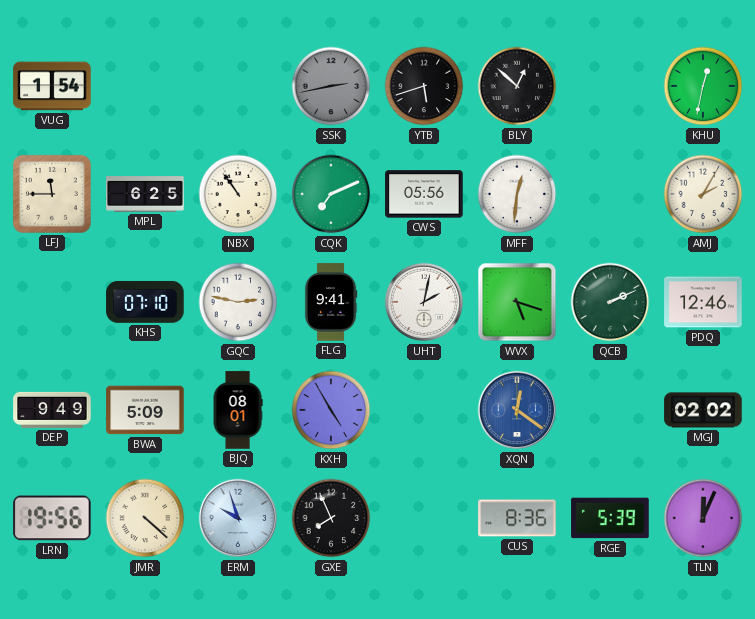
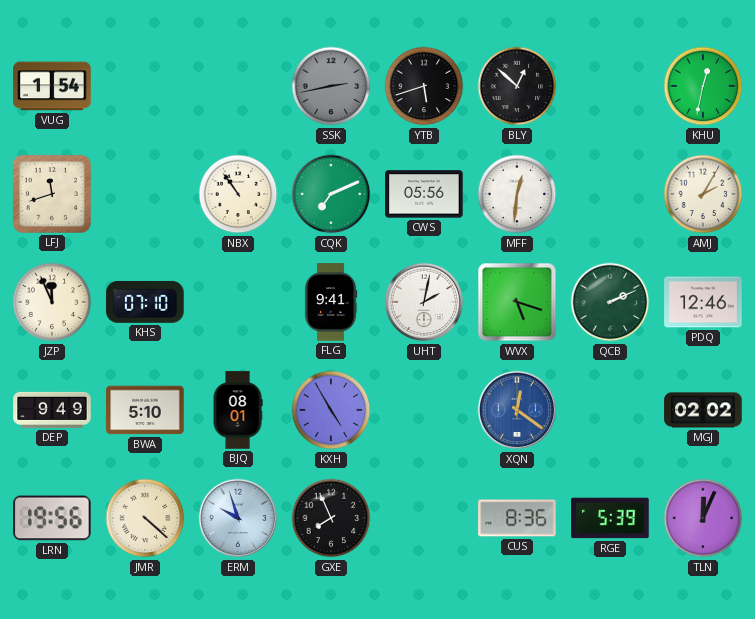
LFJ: 11:45 -> 11:42
MPL: 6:25 -> none
JZP: none -> 11:56
GQC: 2:47 -> none
BWA: 5:09 -> 5:10
